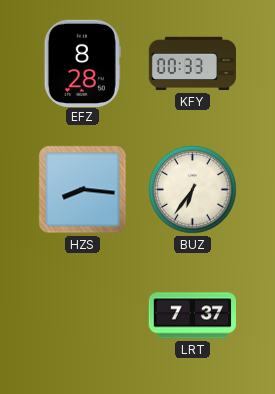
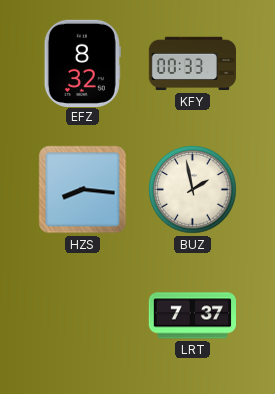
EFZ: 8:28 -> 8:32
BUZ: 6:36 -> 1:58
